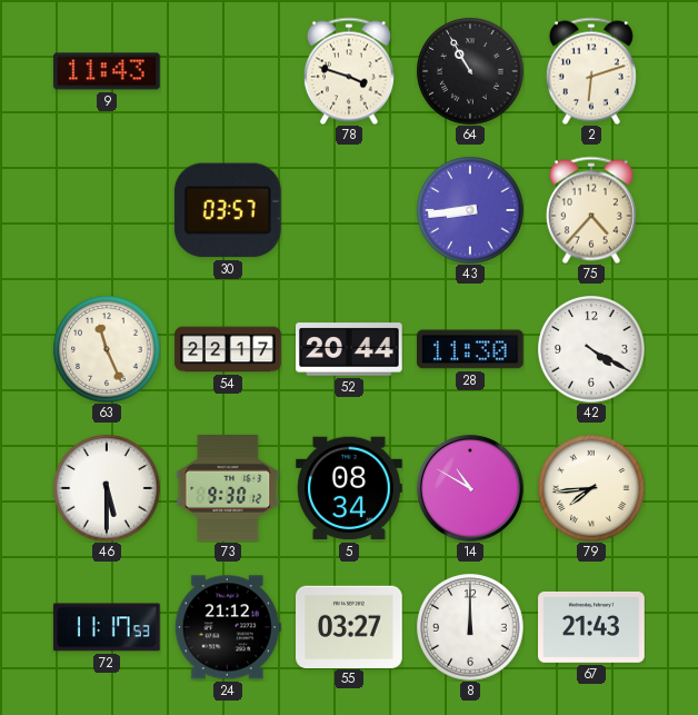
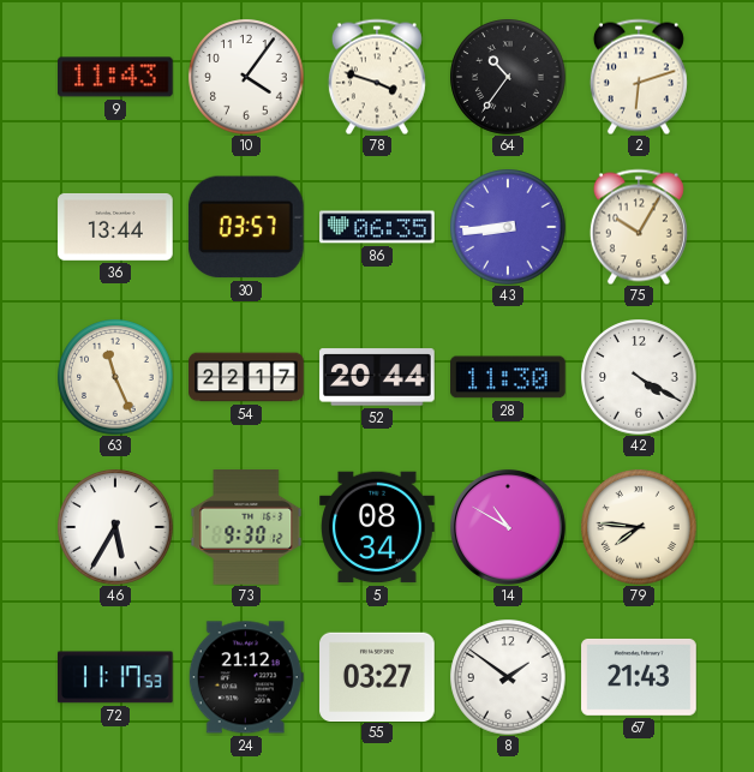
10: none -> 4:06
64: 10:55 -> 10:36
36: none -> 13:44
86: none -> 06:35
75: 4:37 -> 10:05
46: 5:30 -> 5:35
79: 7:44 -> 7:46
8: 12:00 -> 1:51
